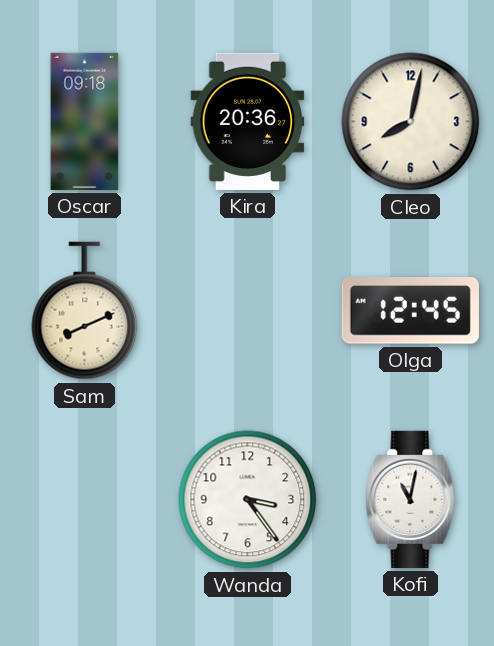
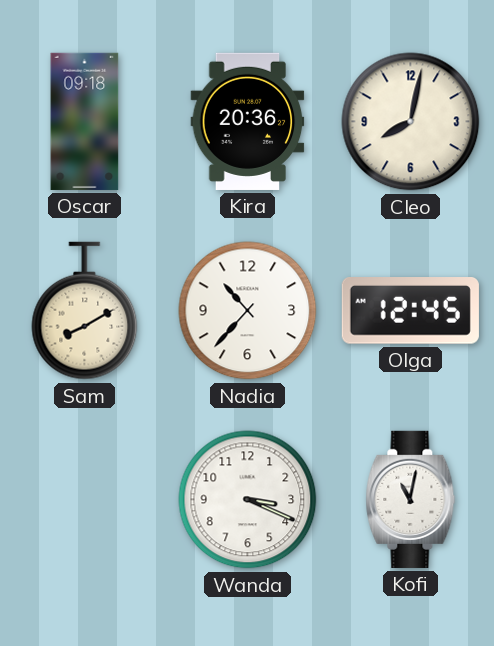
Sam: 8:11 -> 8:10
Nadia: none -> 10:37
Wanda: 3:24 -> 3:19
